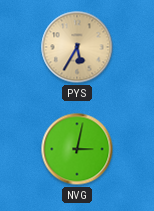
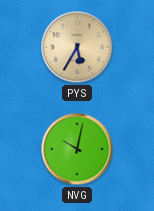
NVG: 3:02 -> 10:02
